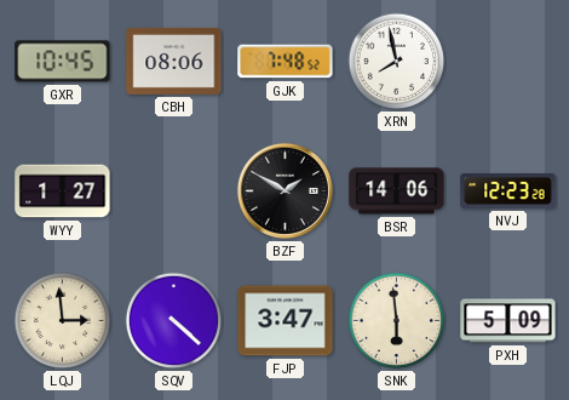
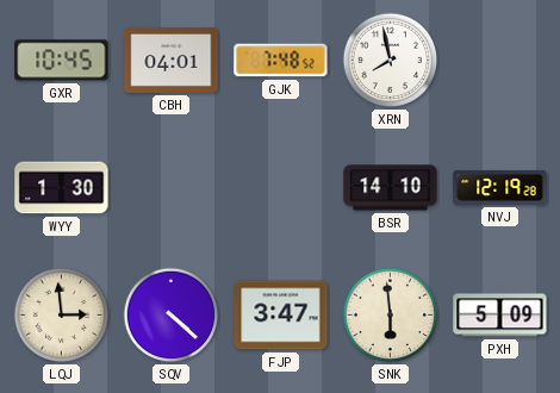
CBH: 08:06 -> 04:01
WYY: 1:27 -> 1:30
BZF: 1:50 -> none
BSR: 14:06 -> 14:10
NVJ: 12:23 -> 12:19
